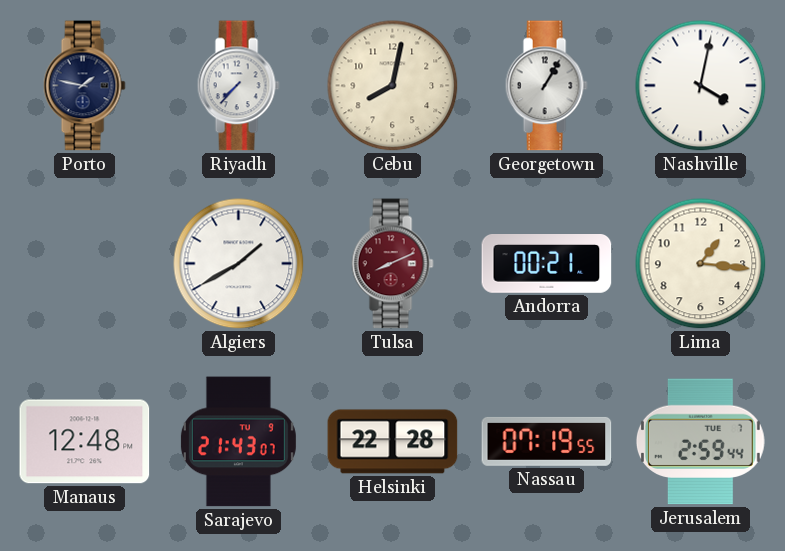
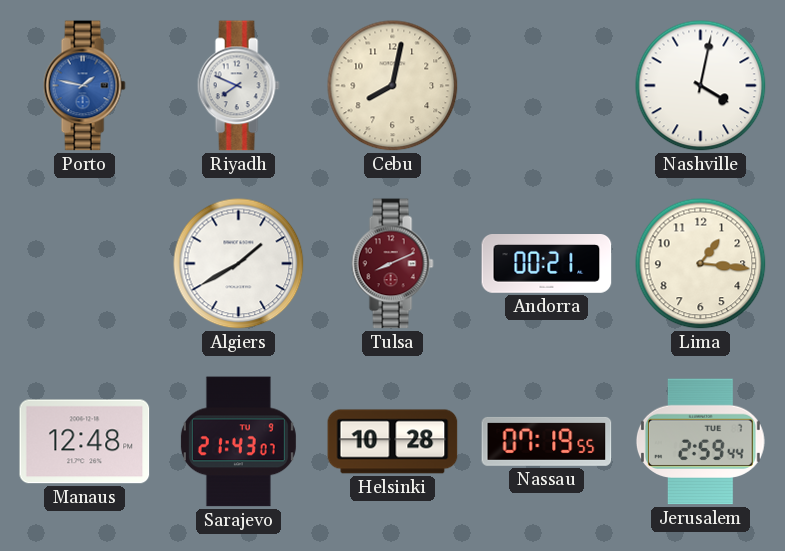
Porto dial: navy -> blue
Riyadh: 7:37 -> 7:49
Georgetown: 1:05 -> none
Helsinki: 22:28 -> 10:28
